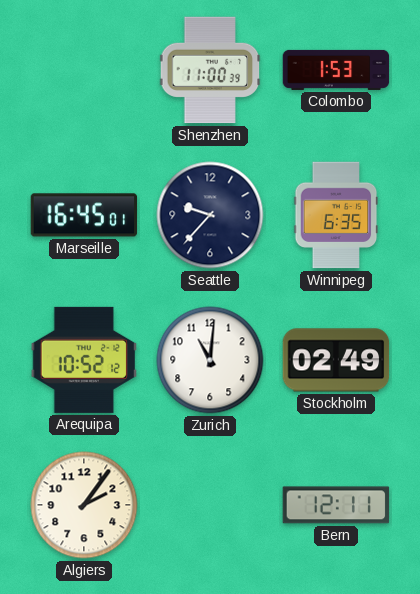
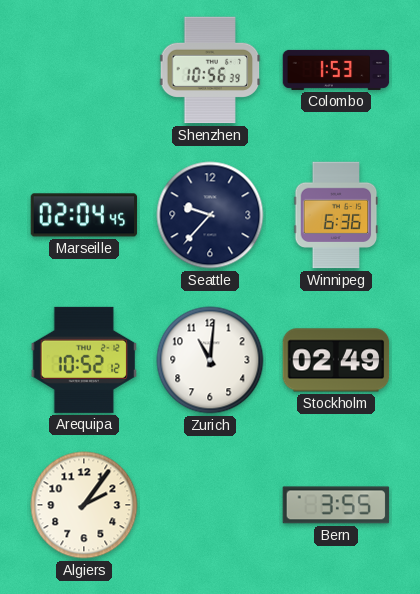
Shenzhen: 11:00 -> 10:56
Marseille: 16:45 -> 02:04
Winnipeg: 6:35 -> 6:36
Bern: 12:11 -> 3:55
